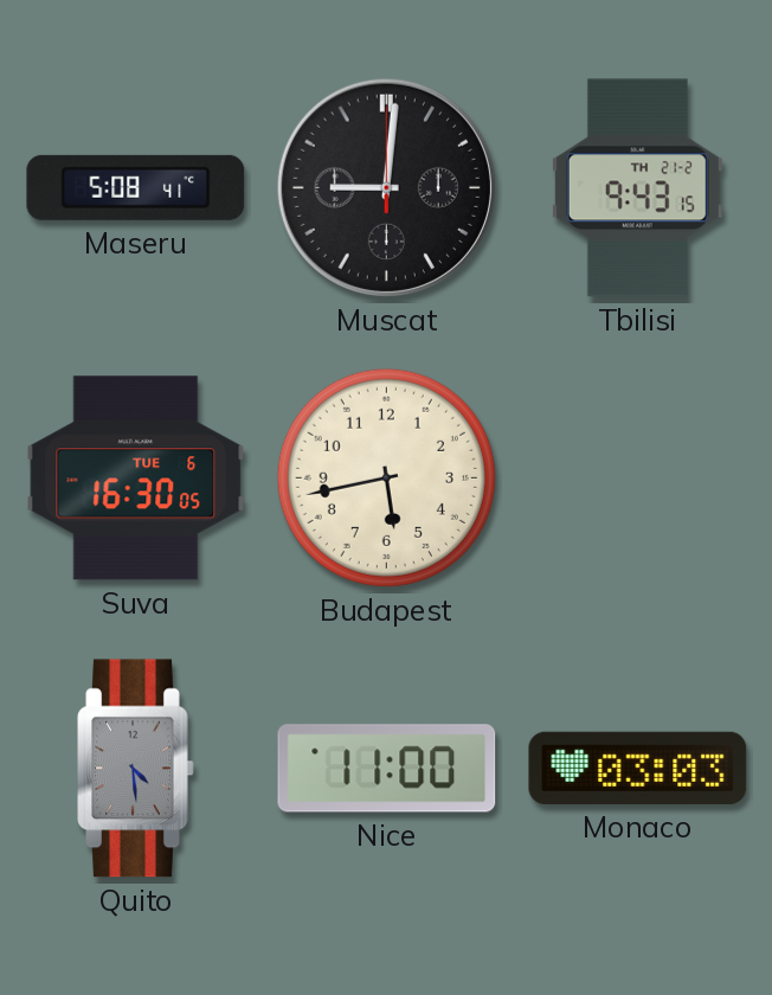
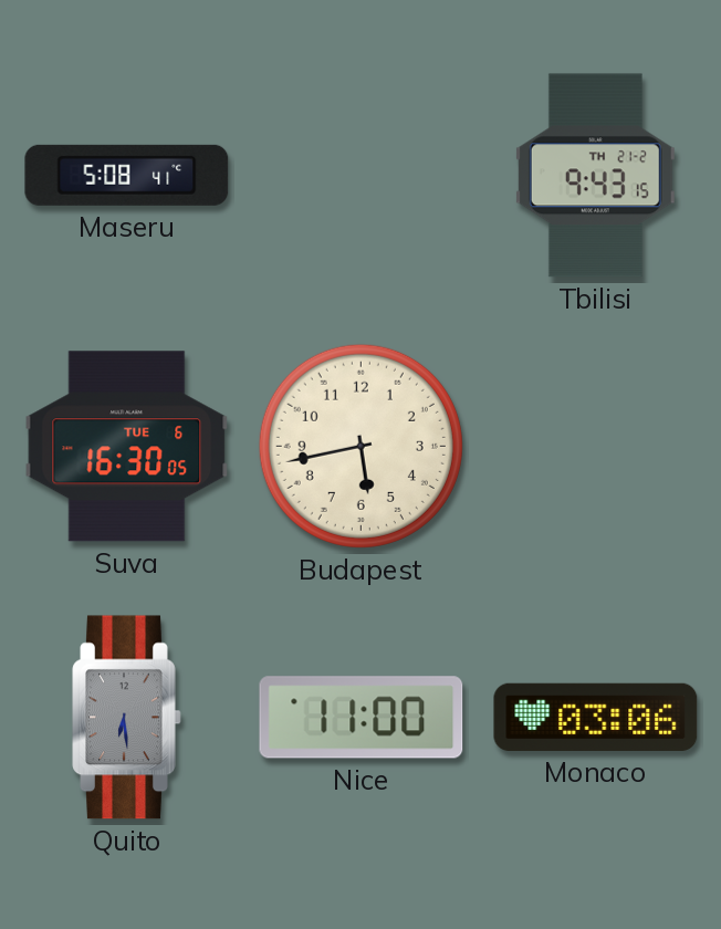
Muscat: 9:01 -> none
Quito: 4:29 -> 6:29
Monaco: 03:03 -> 03:06
